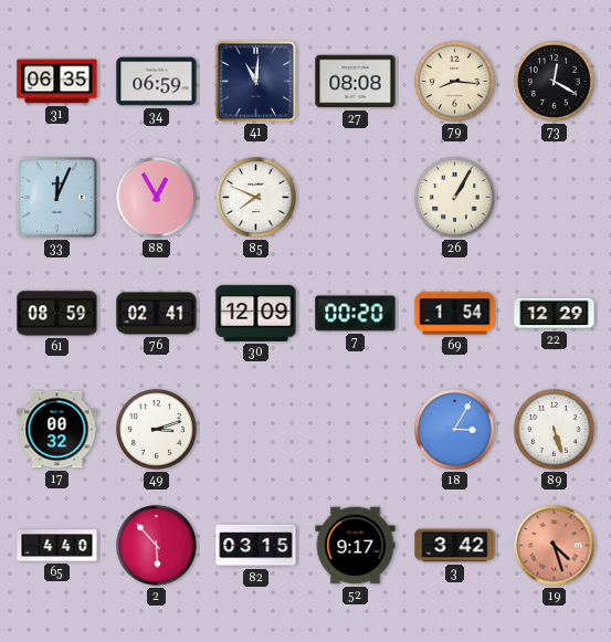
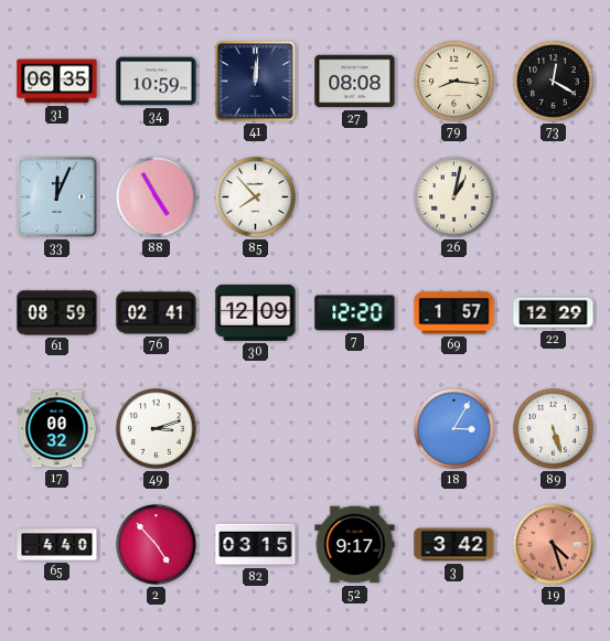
34: 06:59 -> 10:59
41: 11:01 -> 12:01
88: 12:55 -> 4:55
85: 7:49 -> 7:53
26: 1:05 -> 1:02
7: 00:20 -> 12:20
69: 1:54 -> 1:57
2: 5:53 -> 4:53
